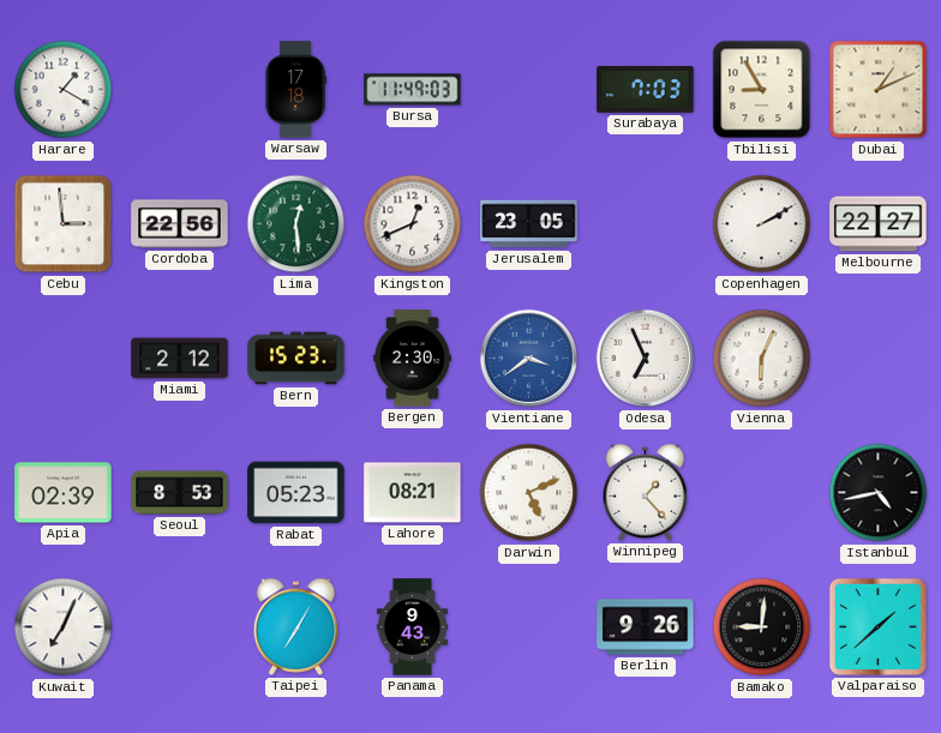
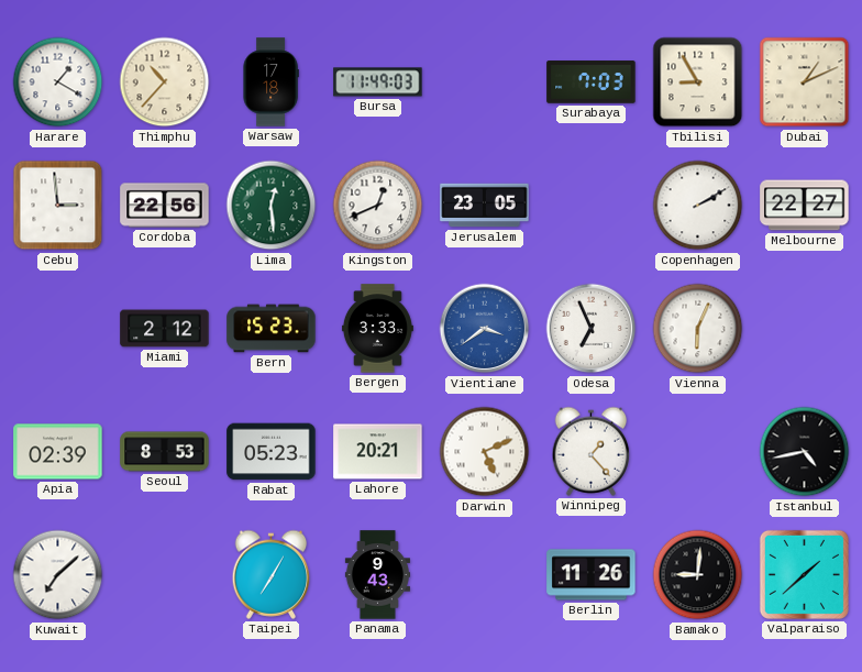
Thimphu: none -> 10:37
Bergen: 2:30 -> 3:33
Lahore: 08:21 -> 20:21
Kuwait: 7:04 -> 7:08
Berlin: 9:26 -> 11:26
